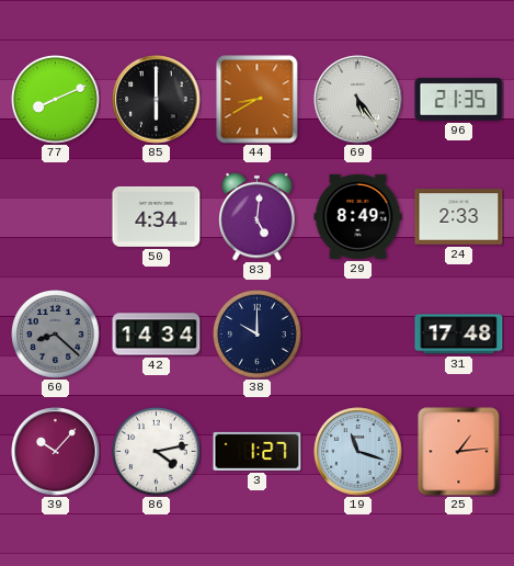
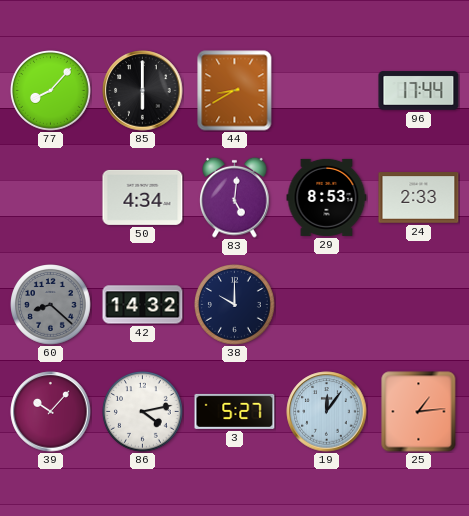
77: 8:11 -> 8:07
69: 5:24 -> none
96: 21:35 -> 17:44
29: 8:49 -> 8:53
42: 14:34 -> 14:32
31: 17:48 -> none
3: 1:27 -> 5:27
19: 11:18 -> 12:06
